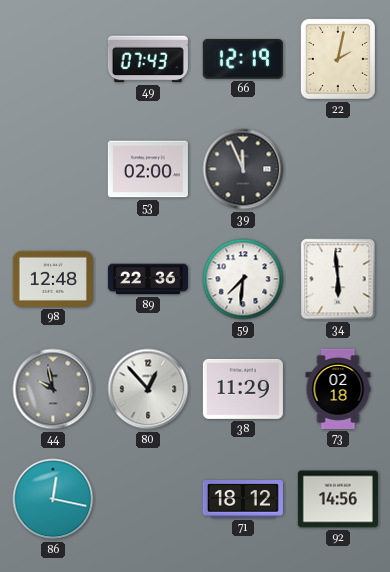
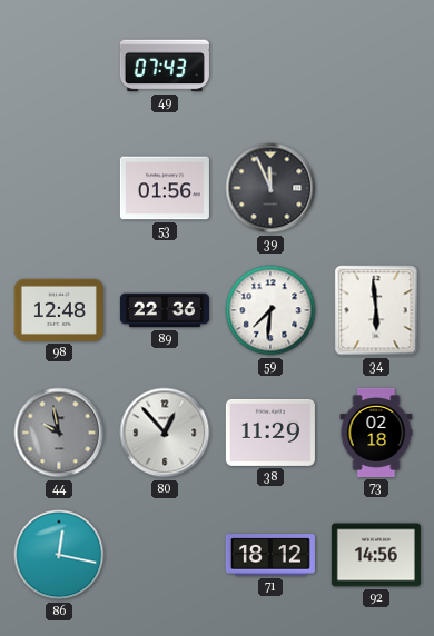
66: 12:19 -> none
22: 2:02 -> none
53: 02:00 -> 01:56
